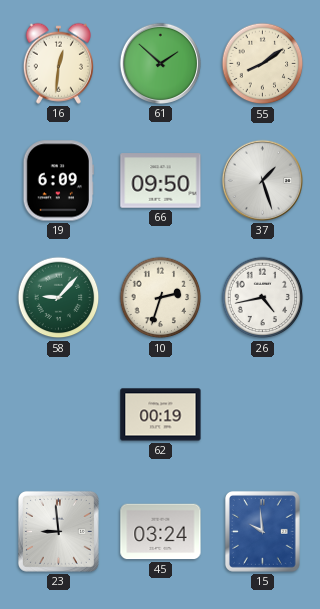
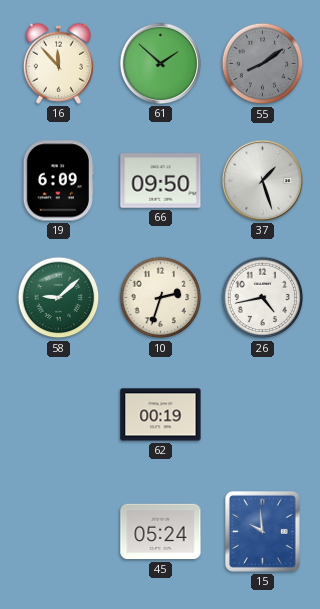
16: 12:31 -> 11:53
55 dial: cream -> grey
58: 9:07 -> 9:08
23: 8:59 -> none
45: 03:24 -> 05:24
